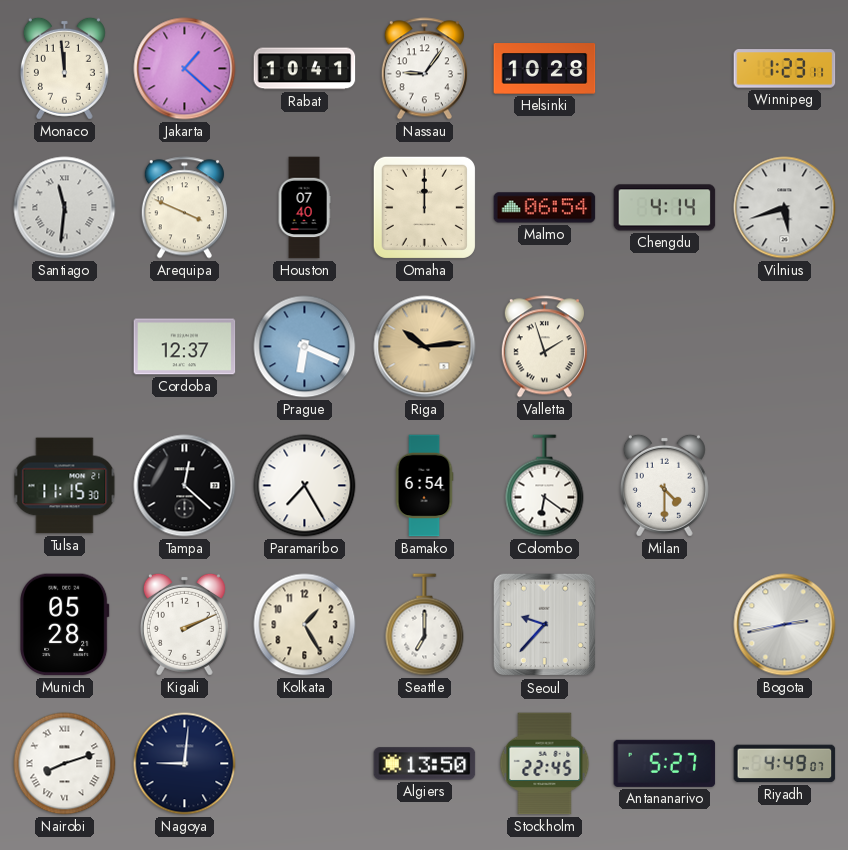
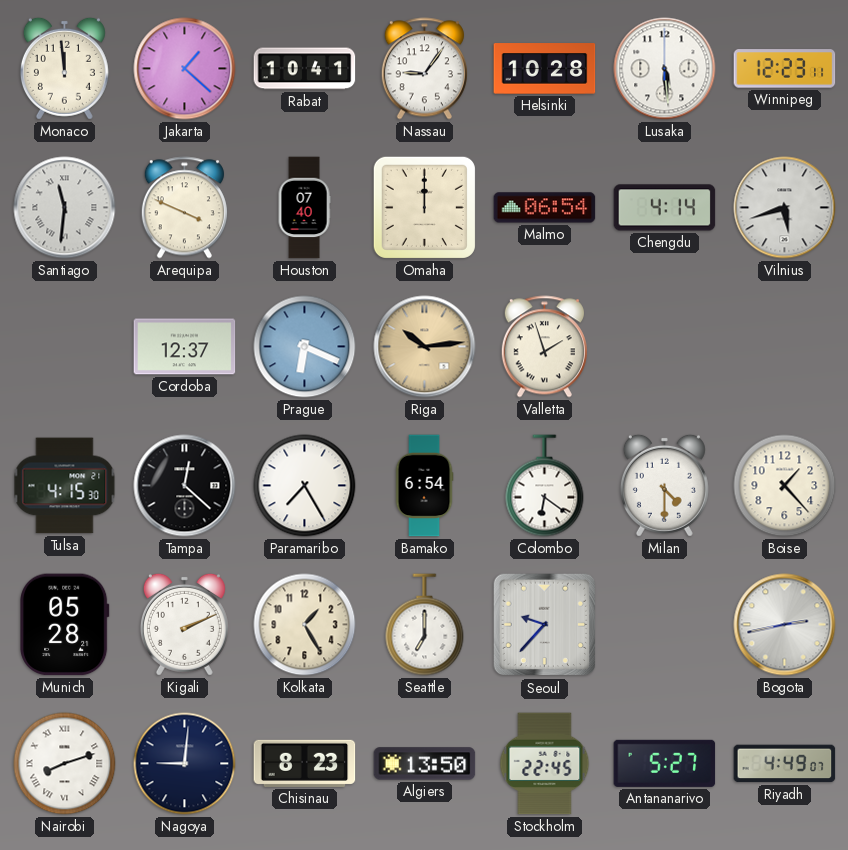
Lusaka: none -> 5:29
Winnipeg: 1:23 -> 12:23
Tulsa: 11:15 -> 4:15
Boise: none -> 1:23
Chisinau: none -> 8:23
